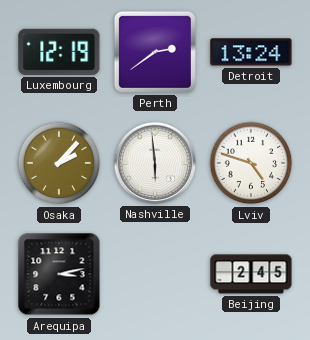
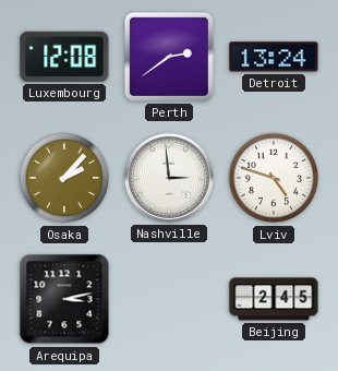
Luxembourg: 12:19 -> 12:08
Nashville: 5:59 -> 2:59
